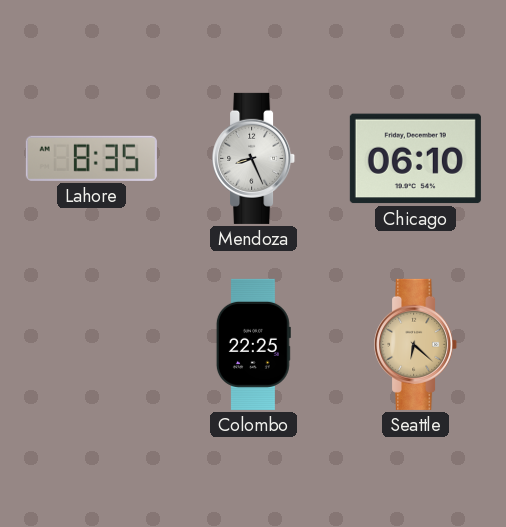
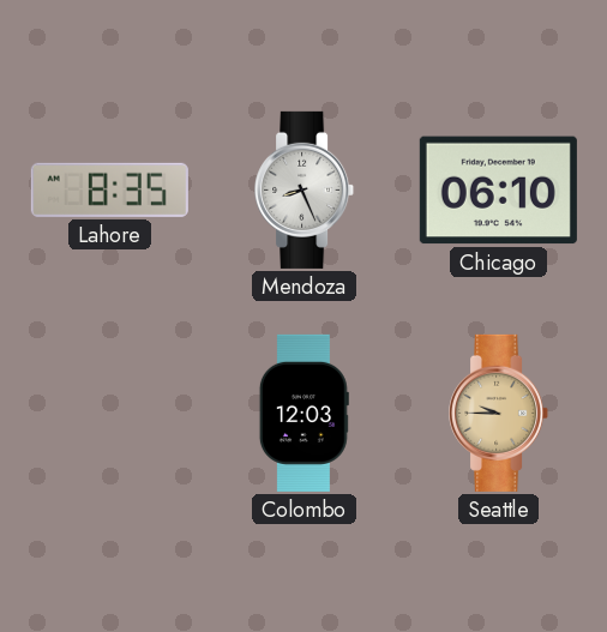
Colombo: 22:25 -> 12:03
Seattle: 6:22 -> 9:45
